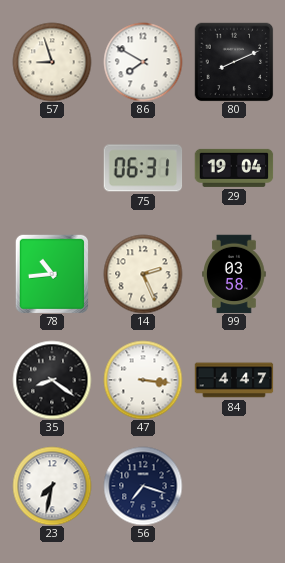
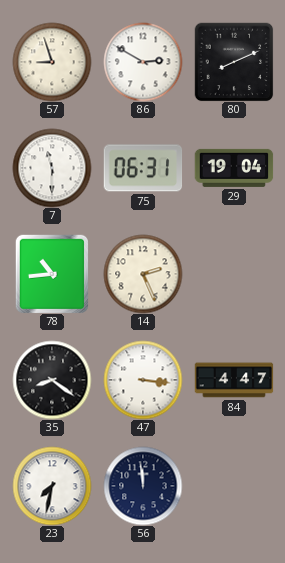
86: 7:50 -> 2:50
7: none -> 11:30
99: 03:58 -> none
56: 7:18 -> 11:59
